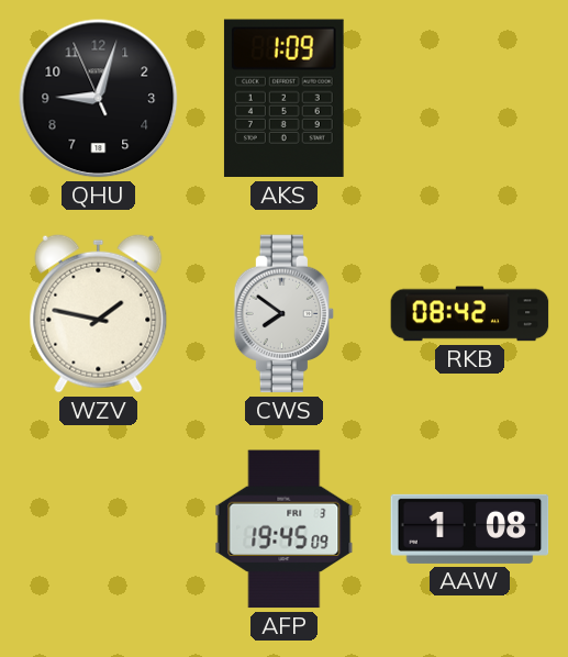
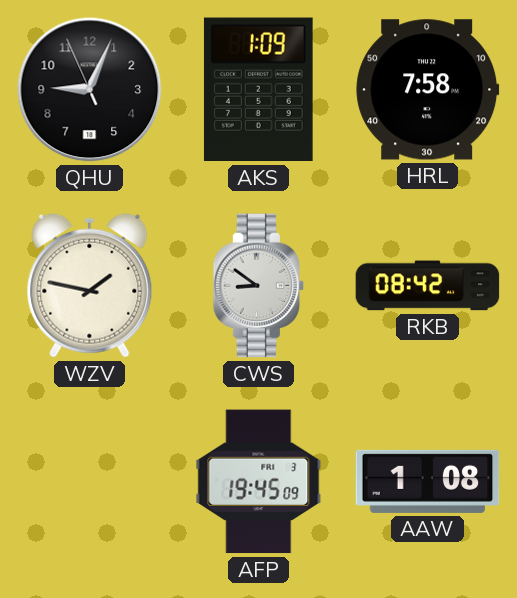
QHU: 9:02 -> 9:03
HRL: none -> 7:58
CWS: 7:51 -> 8:51
